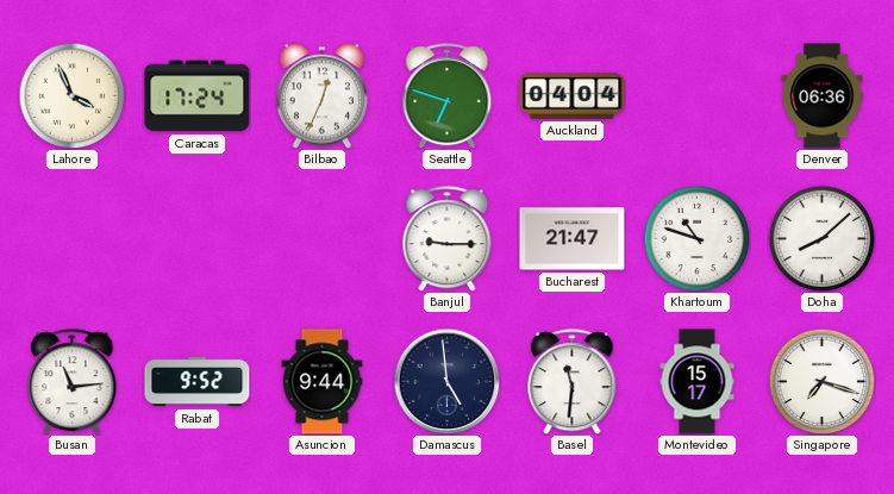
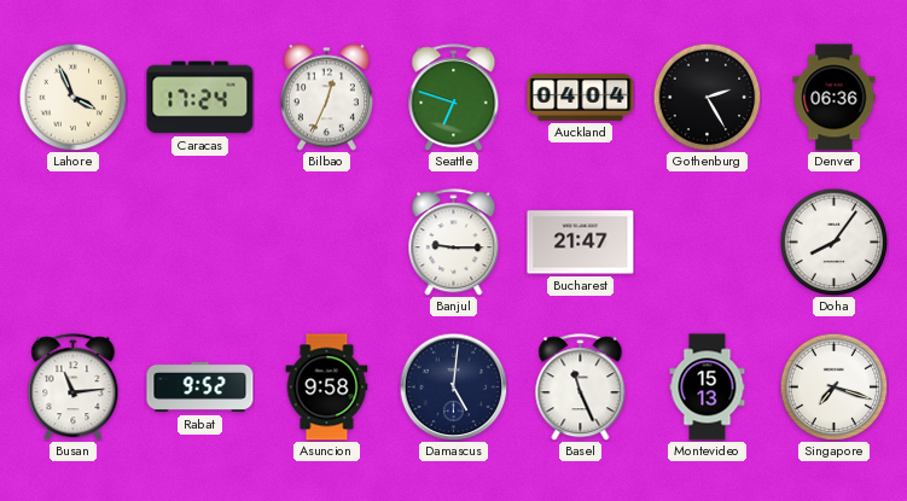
Gothenburg: none -> 2:25
Khartoum: 10:48 -> none
Doha: 8:08 -> 8:06
Asuncion: 9:44 -> 9:58
Damascus: 4:59 -> 5:01
Basel: 11:31 -> 11:26
Montevideo: 15:17 -> 15:13
